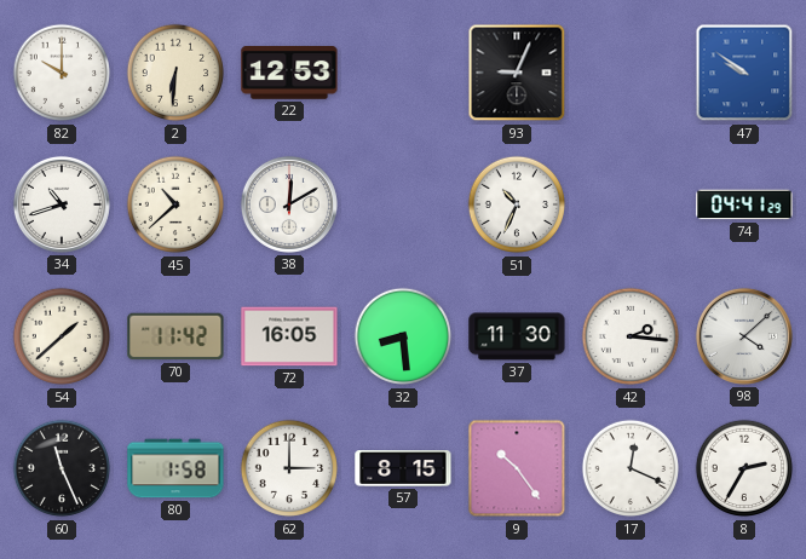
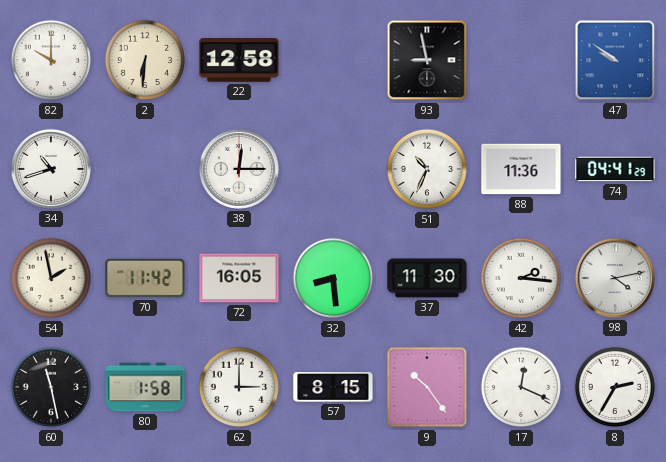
22: 12:53 -> 12:58
93: 9:04 -> 8:58
45: 10:38 -> none
38: 12:10 -> 12:15
88: none -> 11:36
54: 1:38 -> 1:58
98: 4:08 -> 4:13
60: 11:26 -> 11:28
